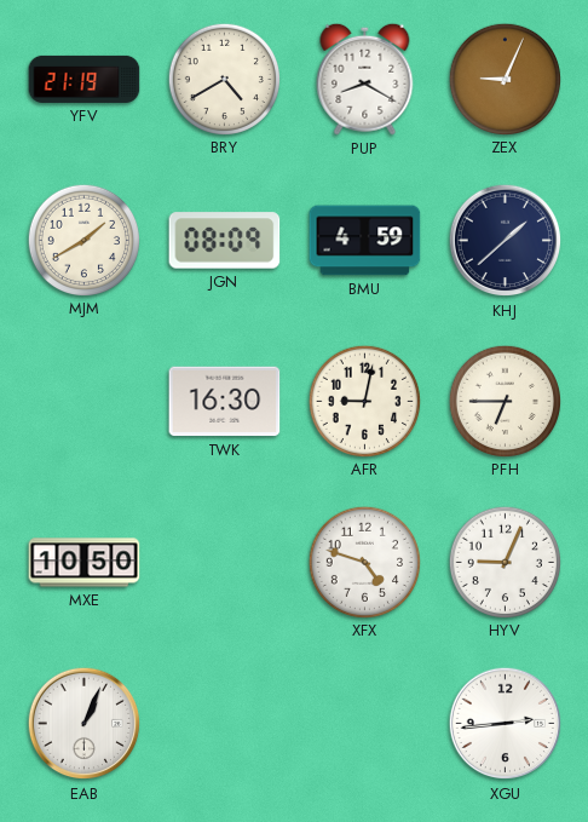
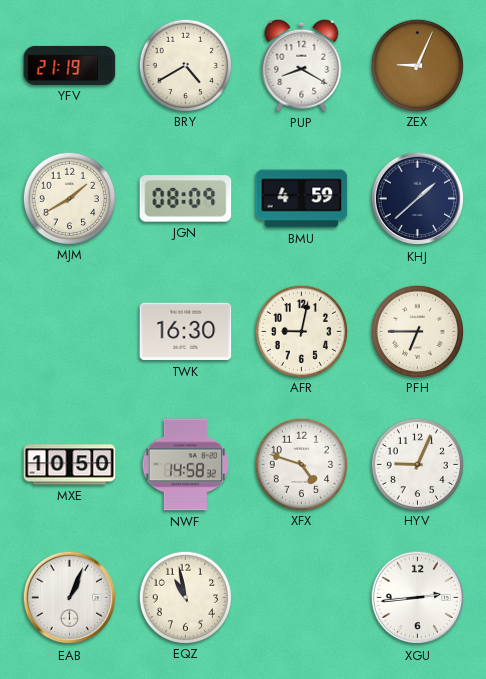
NWF: none -> 14:58
EQZ: none -> 10:58
